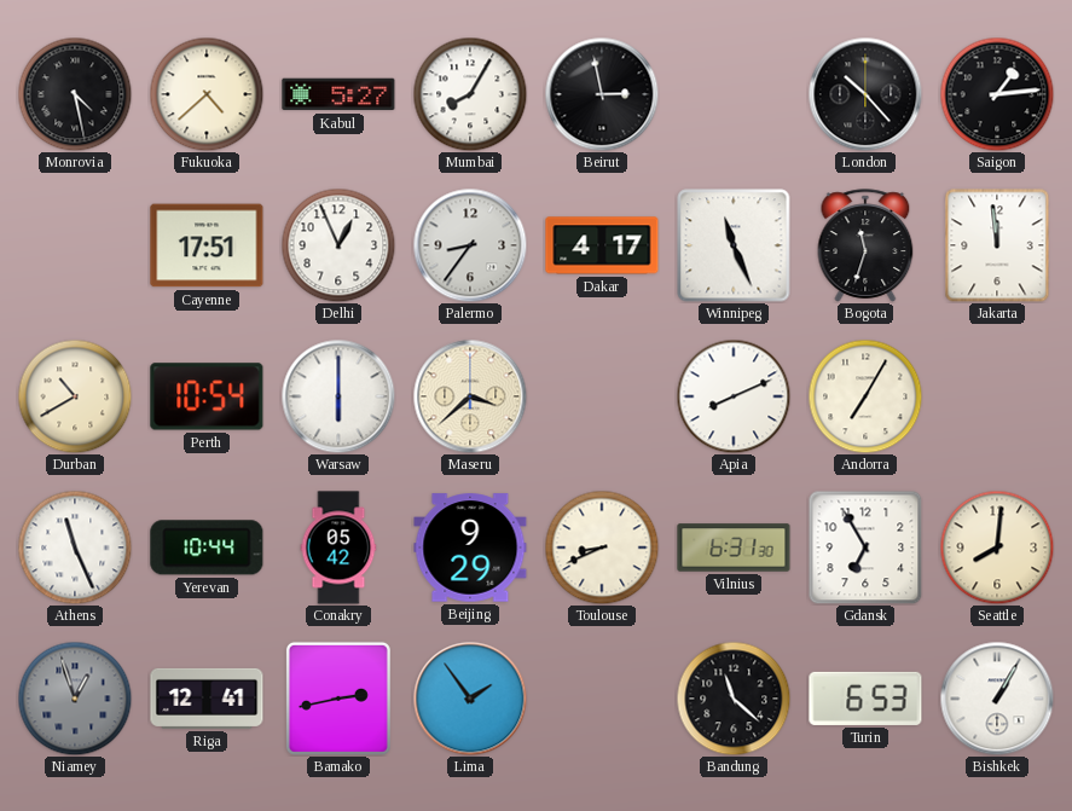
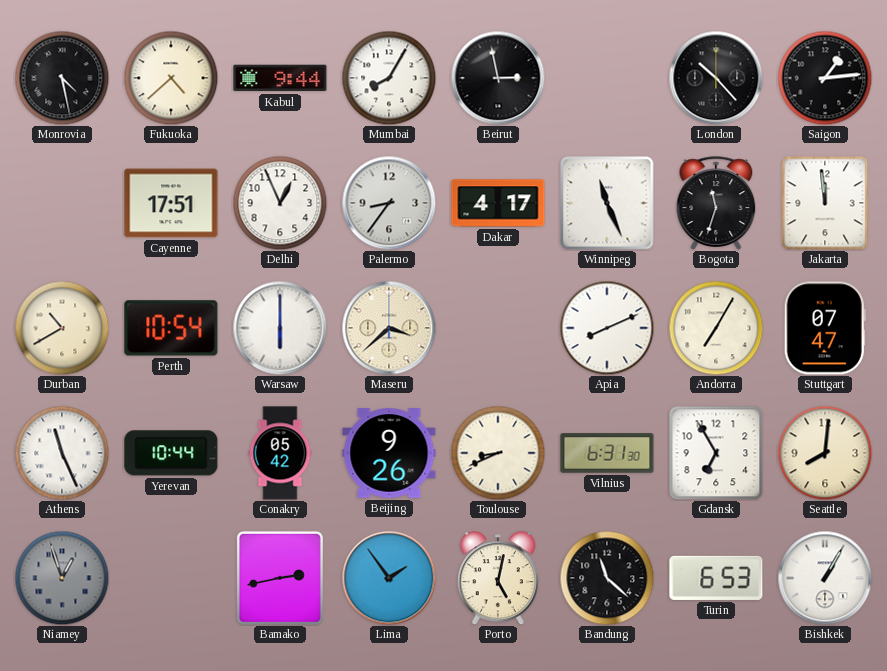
Kabul: 5:27 -> 9:44
Stuttgart: none -> 07:47
Beijing: 9:29 -> 9:26
Riga: 12:41 -> none
Porto: none -> 5:02
